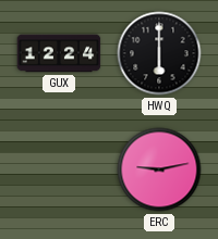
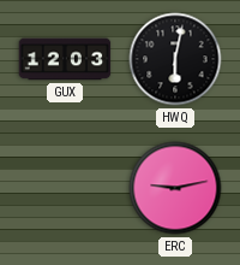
GUX: 12:24 -> 12:03
HWQ: 6:00 -> 6:02
